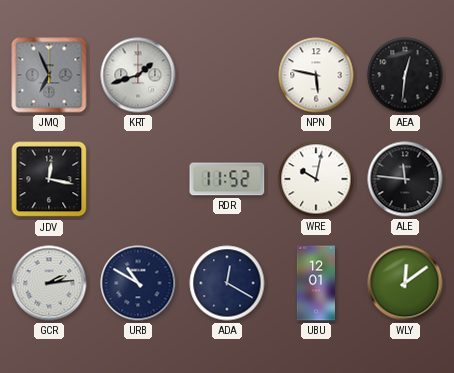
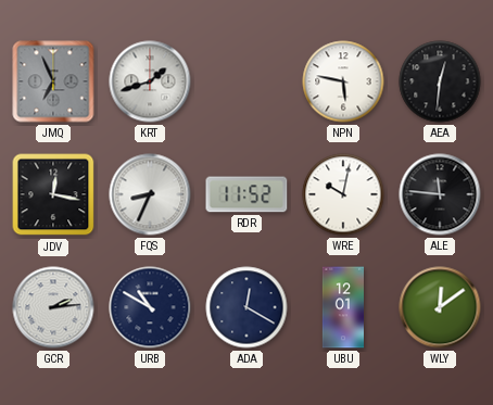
FQS: none -> 8:34
